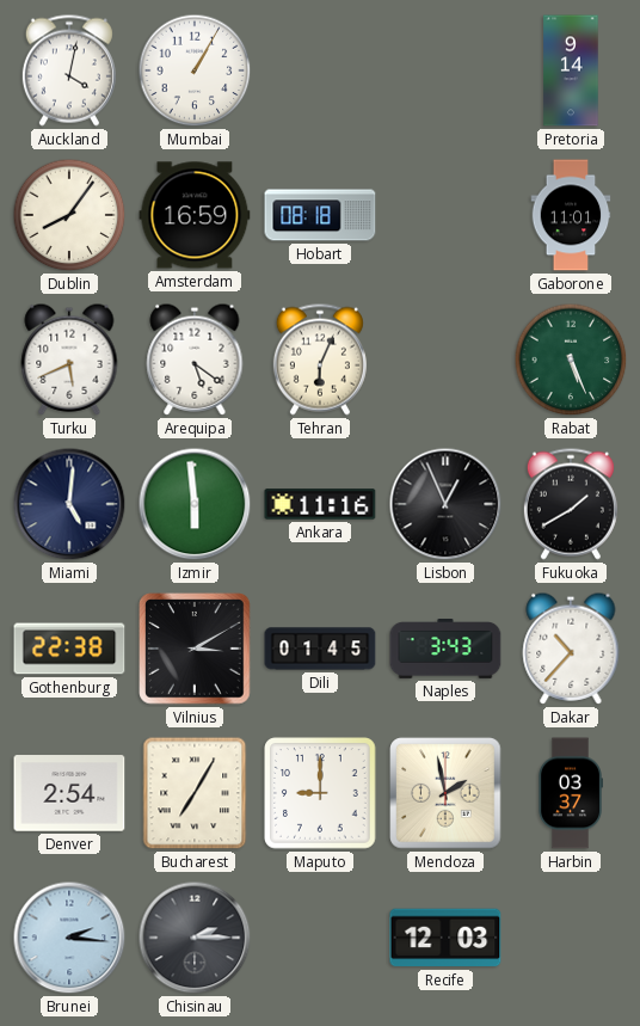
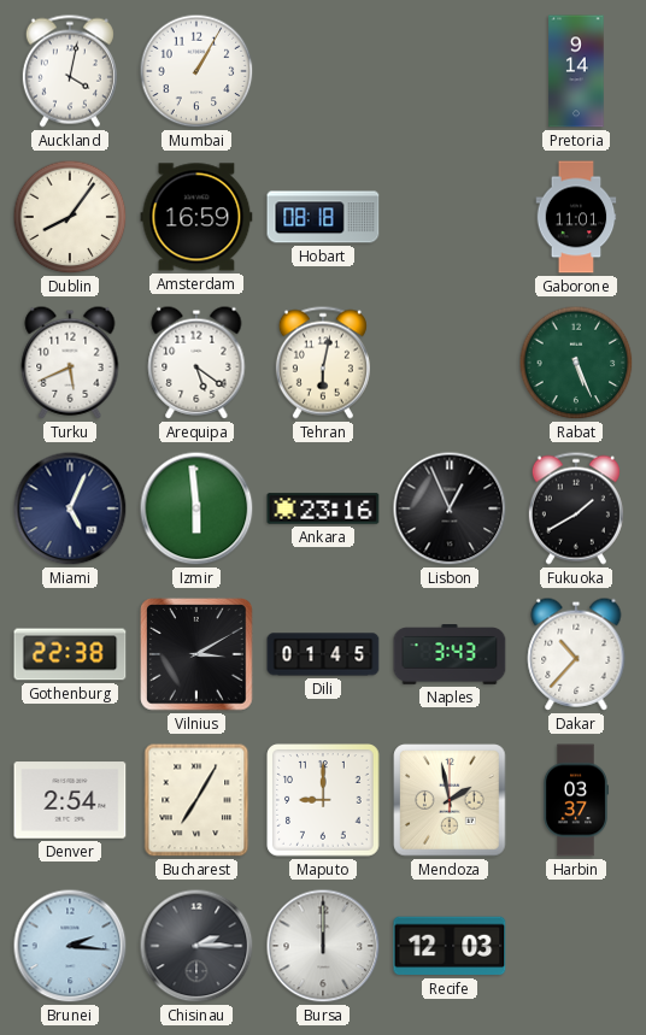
Tehran: 6:04 -> 6:02
Miami: 5:01 -> 5:04
Ankara: 11:16 -> 23:16
Bursa: none -> 12:00
